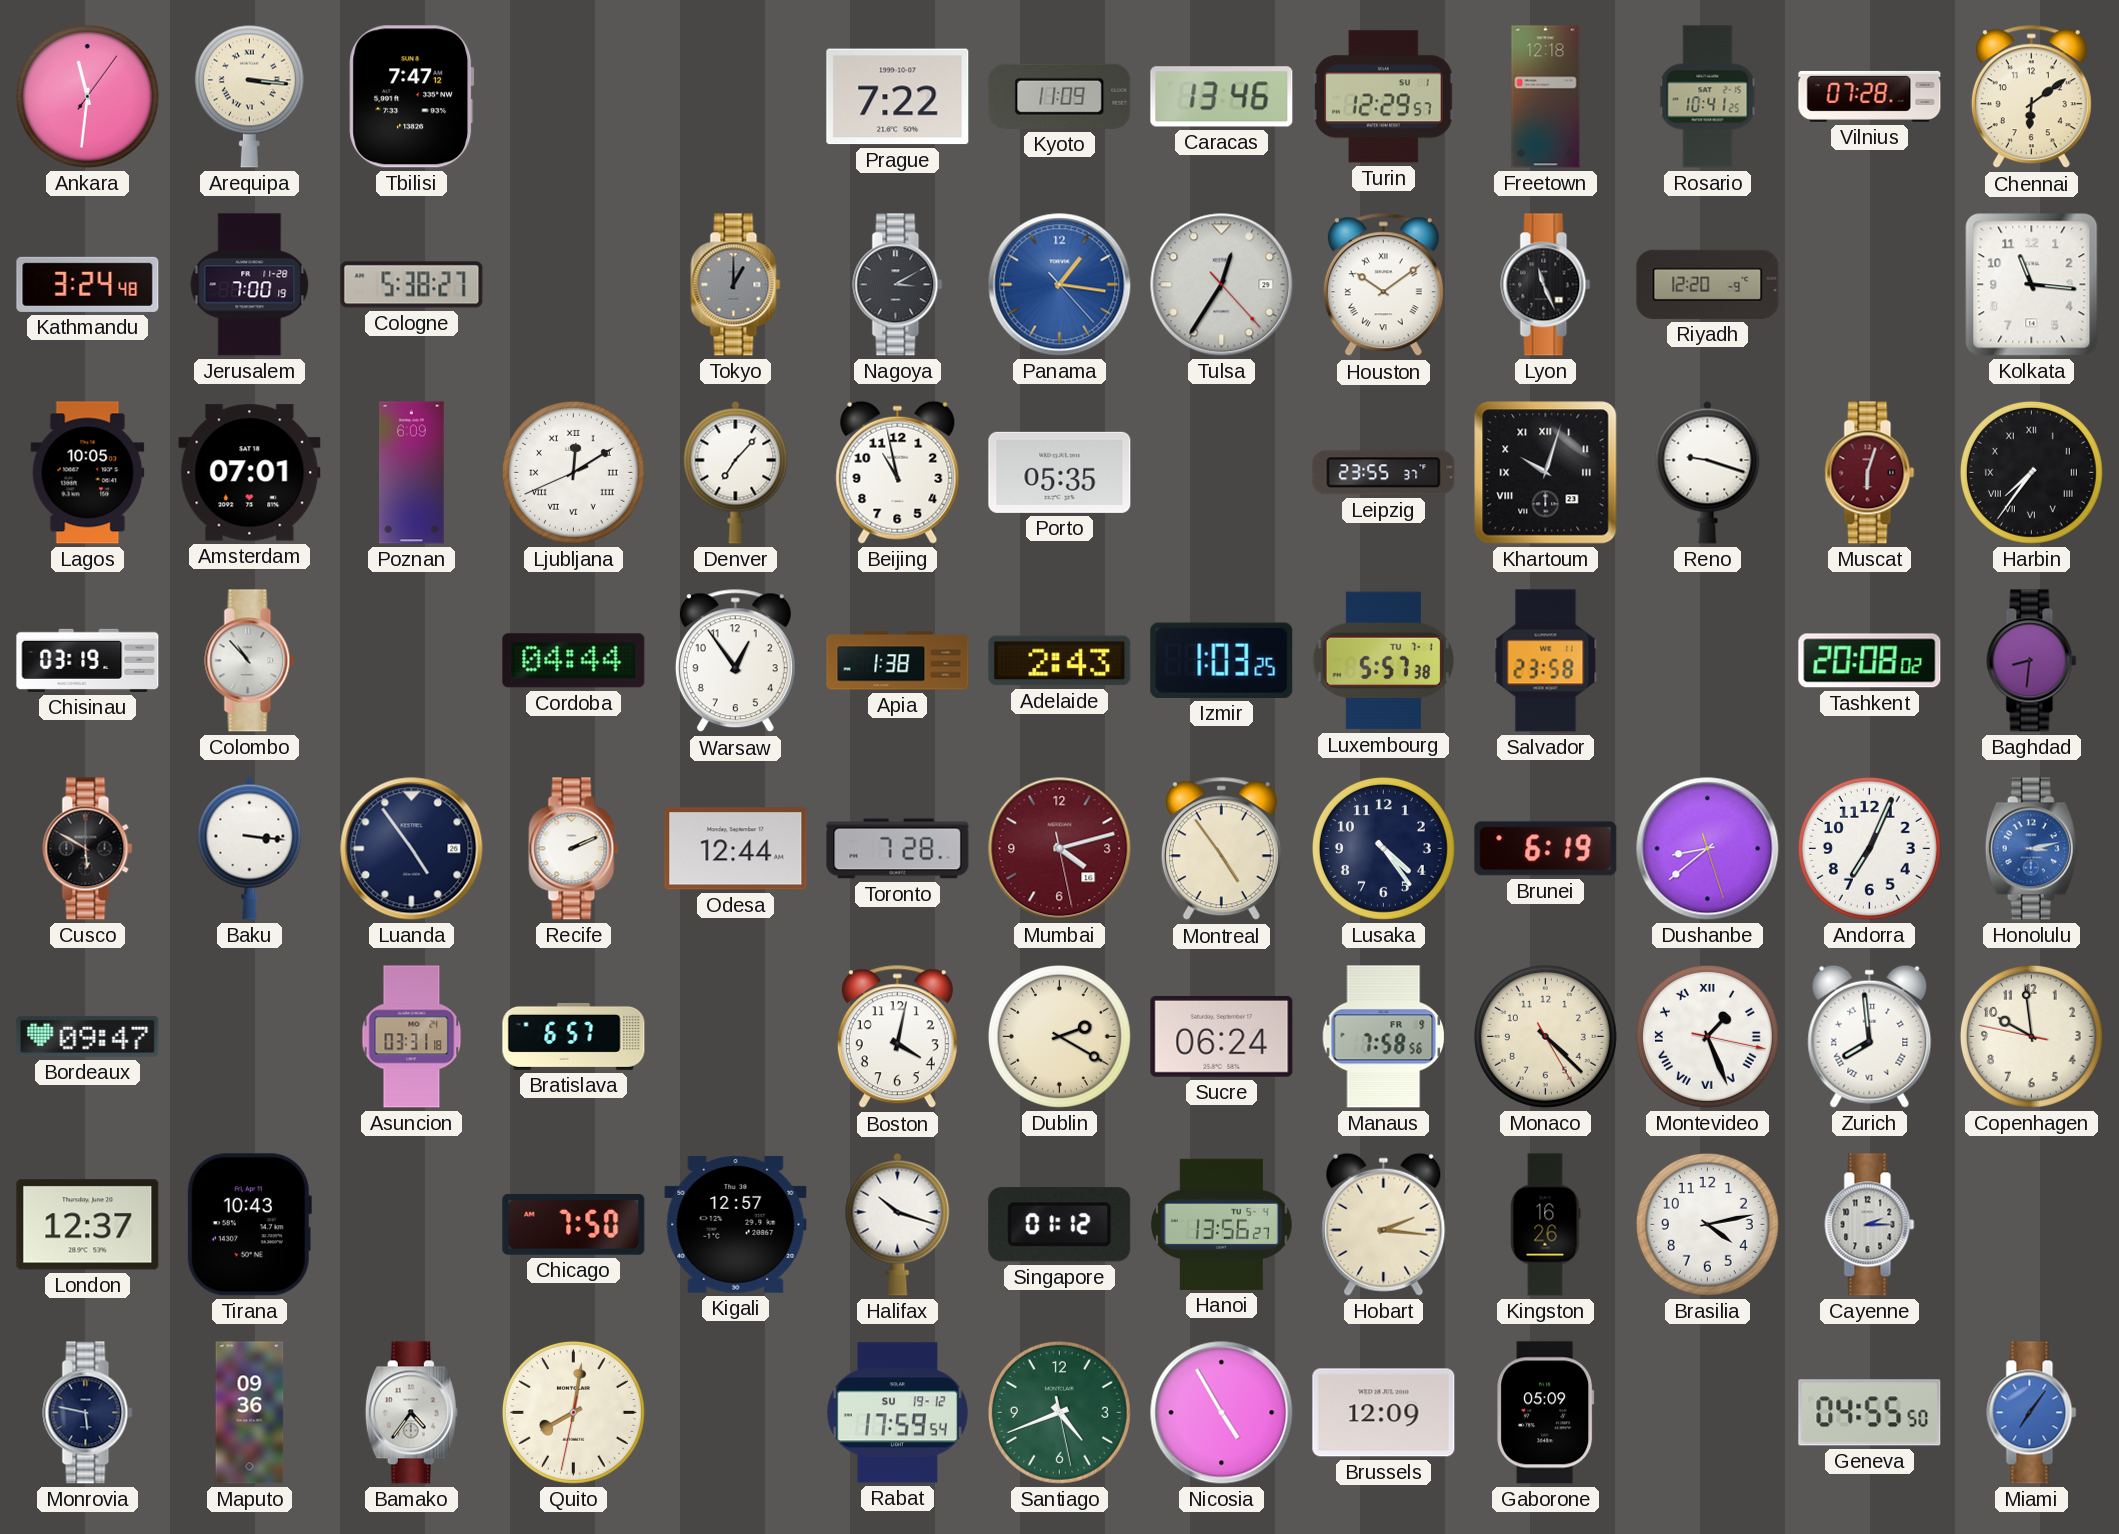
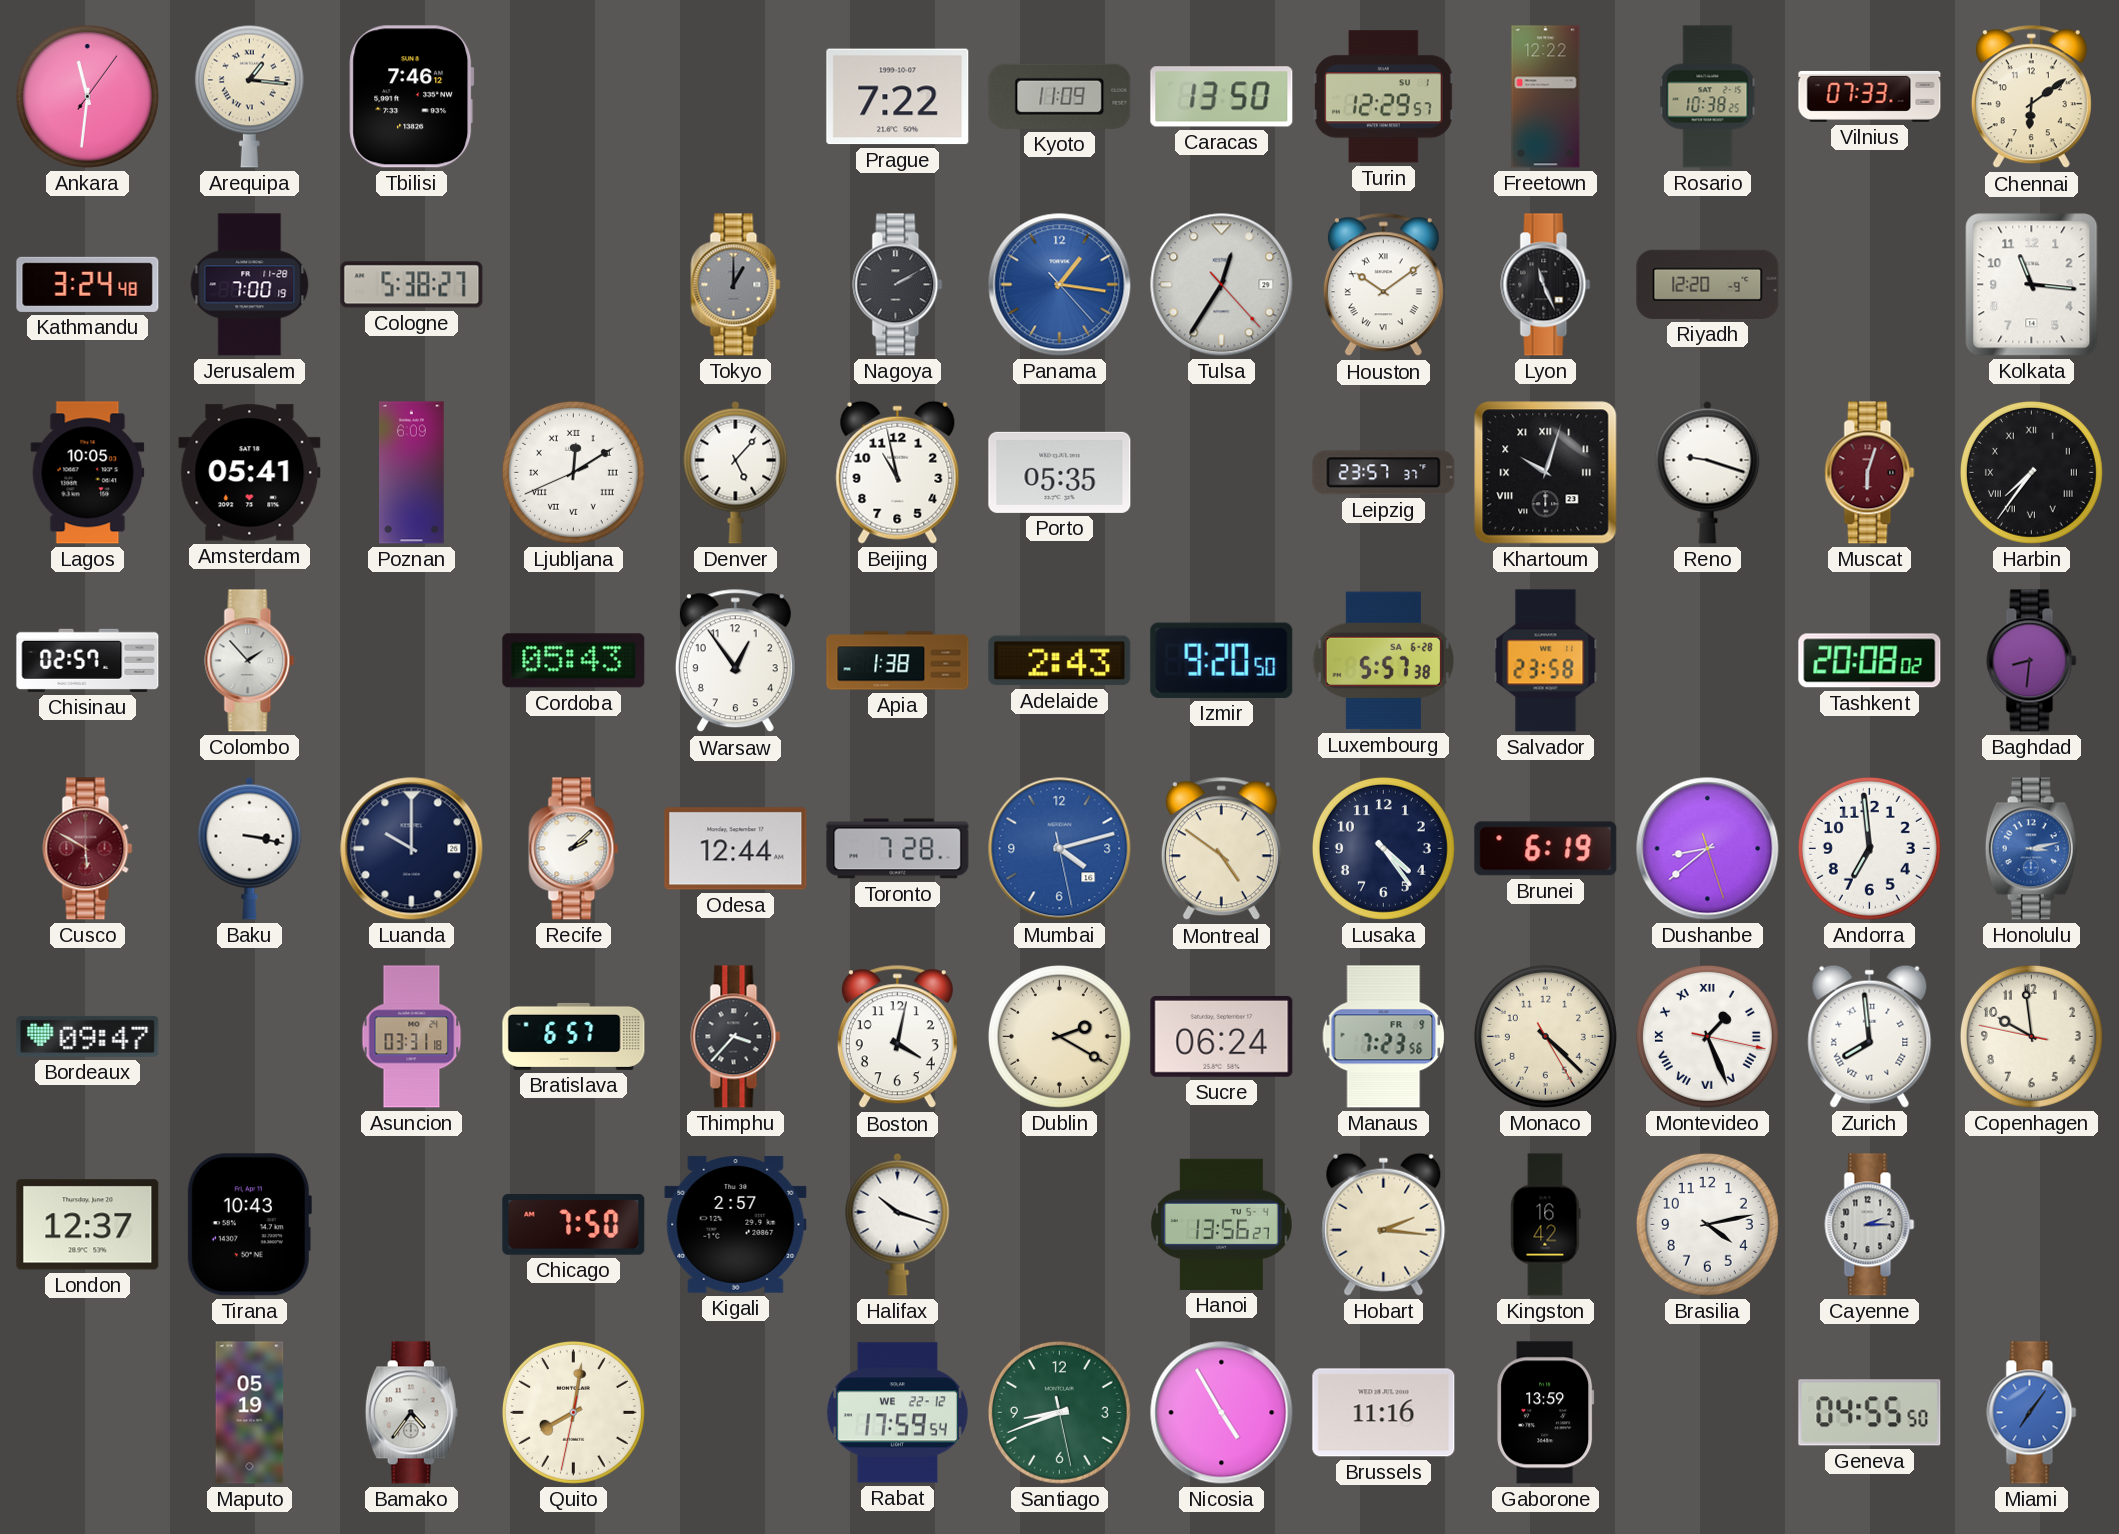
Arequipa: 3:16 -> 1:16
Tbilisi: 7:47 -> 7:46
Caracas: 13:46 -> 13:50
Freetown: 12:18 -> 12:22
Rosario: 10:41 -> 10:38
Vilnius: 07:28 -> 07:33
Nagoya: 3:10 -> 2:10
Amsterdam: 07:01 -> 05:41
Denver: 7:07 -> 5:07
Leipzig: 23:55 -> 23:57
Chisinau: 03:19 -> 02:57
Colombo: 10:53 -> 1:53
Cordoba: 04:44 -> 05:43
Izmir: 1:03 -> 9:20
Luxembourg date: TU 7-1 -> SA 6-28
Cusco dial: black -> burgundy
Baku: 3:16 -> 3:17
Luanda: 4:54 -> 10:00
Recife: 2:11 -> 2:08
Mumbai dial: burgundy -> blue
Montreal: 4:54 -> 4:51
Andorra: 7:04 -> 6:59
Thimphu: none -> 3:37
Manaus: 7:58 -> 7:23
Kigali: 12:57 -> 2:57
Singapore: 01:12 -> none
Kingston: 16:26 -> 16:42
Monrovia: 5:47 -> none
Maputo: 09:36 -> 05:19
Rabat date: SU 19-12 -> WE 22-12
Santiago: 4:41 -> 8:41
Brussels: 12:09 -> 11:16
Gaborone: 05:09 -> 13:59
